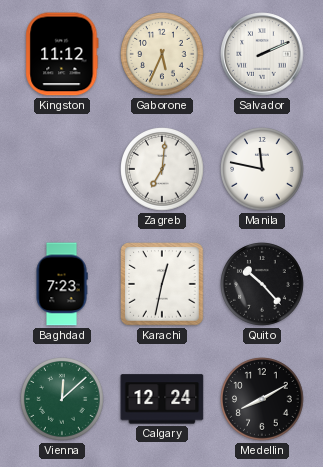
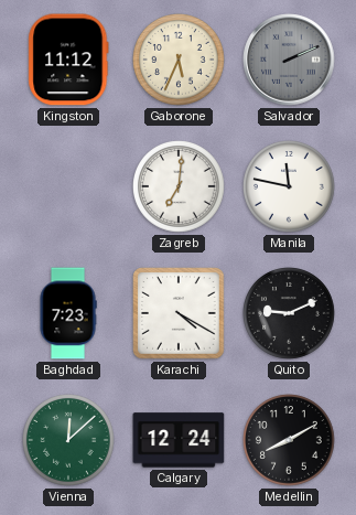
Salvador dial: white -> grey
Karachi: 12:32 -> 4:20
Quito: 10:23 -> 9:11
